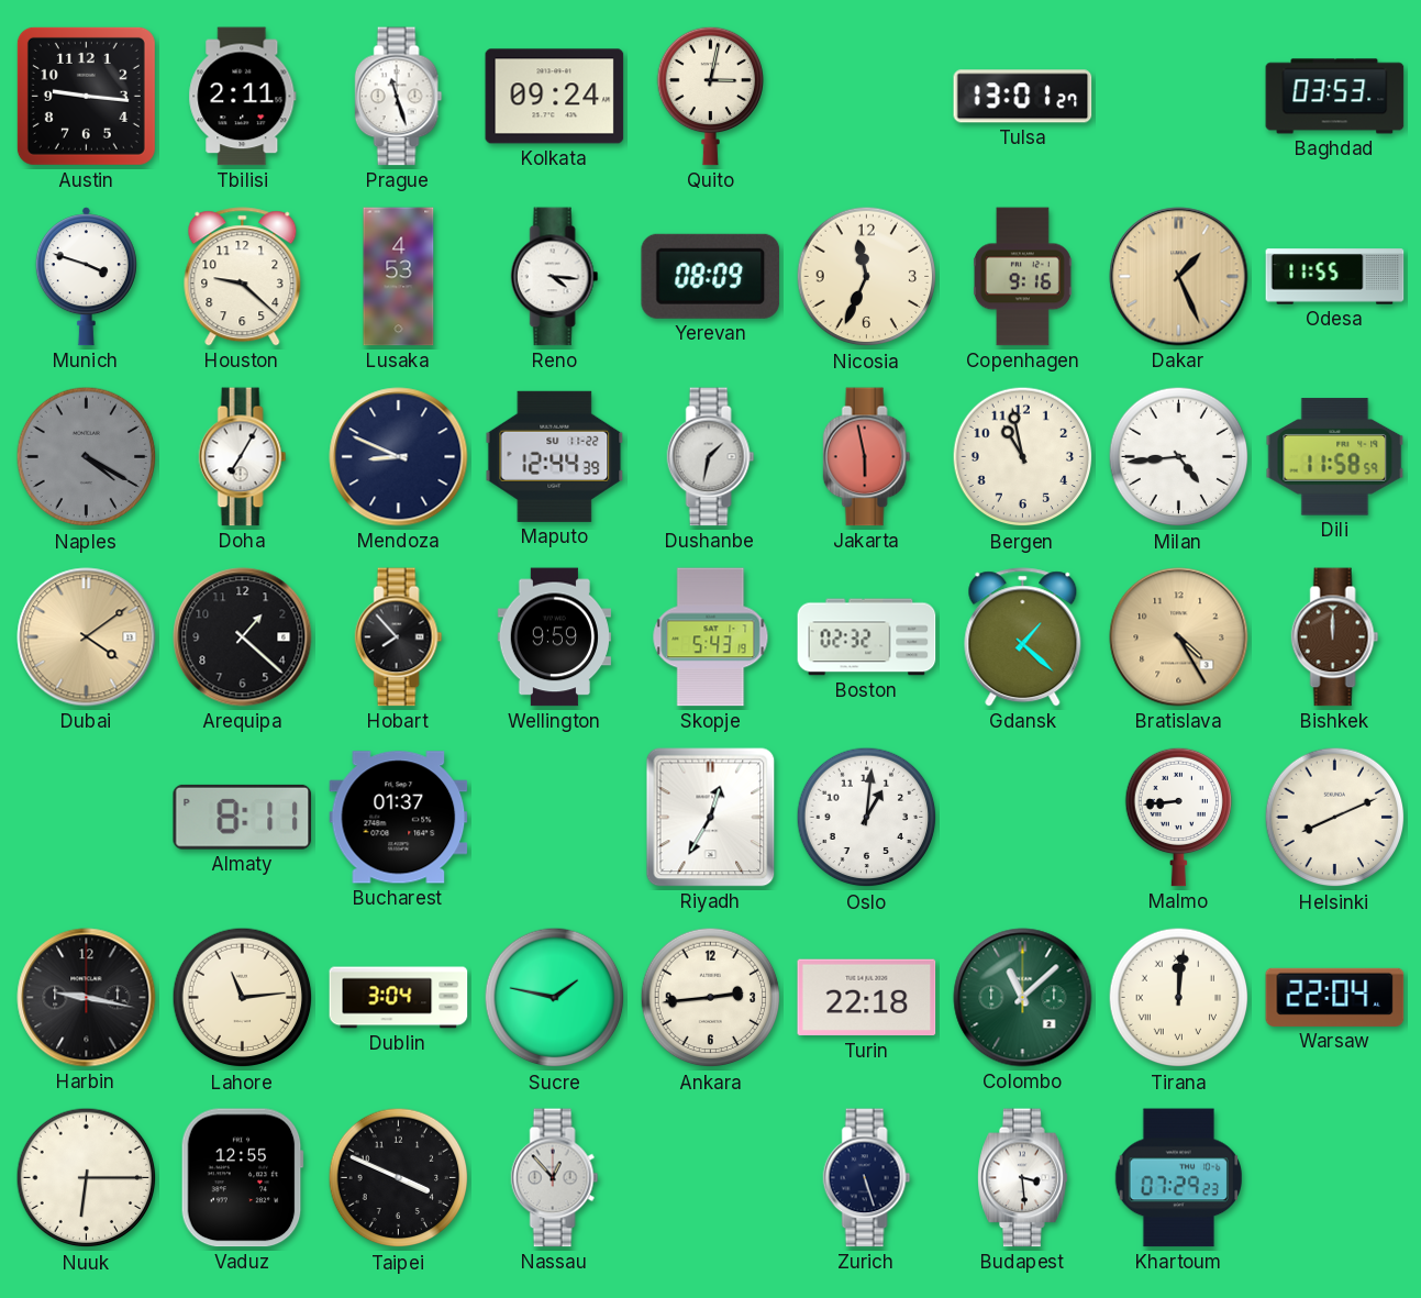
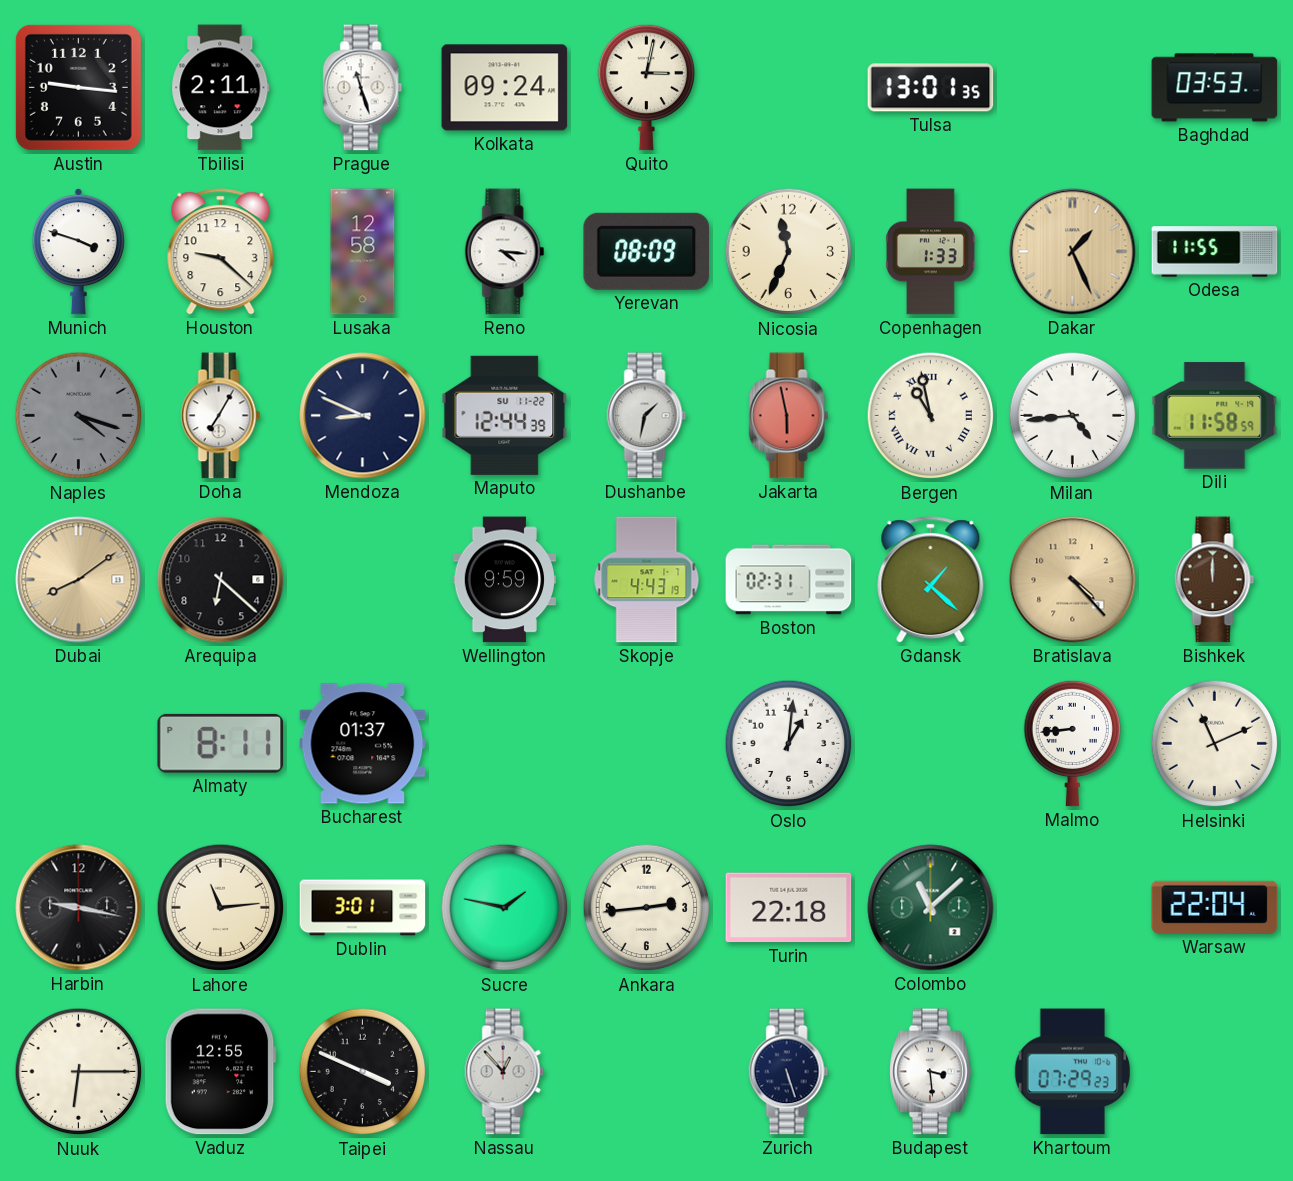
Tulsa: 13:01:27 -> 13:01:35
Lusaka: 4:53 -> 12:58
Copenhagen: 9:16 -> 1:33
Naples: 4:20 -> 4:18
Bergen numerals: Arabic -> Roman
Dubai: 4:09 -> 8:09
Arequipa: 1:22 -> 6:22
Hobart: 7:53 -> none
Skopje: 5:43 -> 4:43
Boston: 02:32 -> 02:31
Bratislava: 4:25 -> 4:23
Riyadh: 12:35 -> none
Helsinki: 8:11 -> 11:11
Dublin: 3:04 -> 3:01
Tirana: 12:01 -> none
